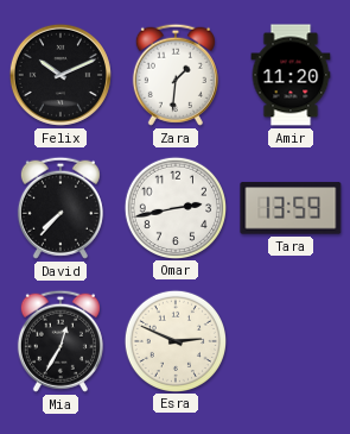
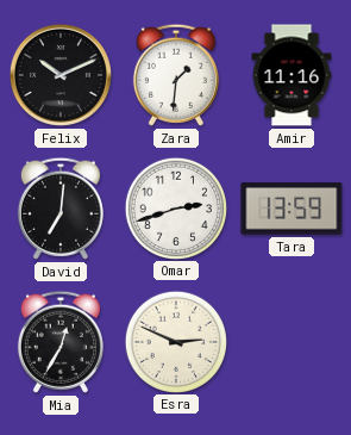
Amir: 11:20 -> 11:16
David: 7:37 -> 7:01
Omar: 2:43 -> 2:42
